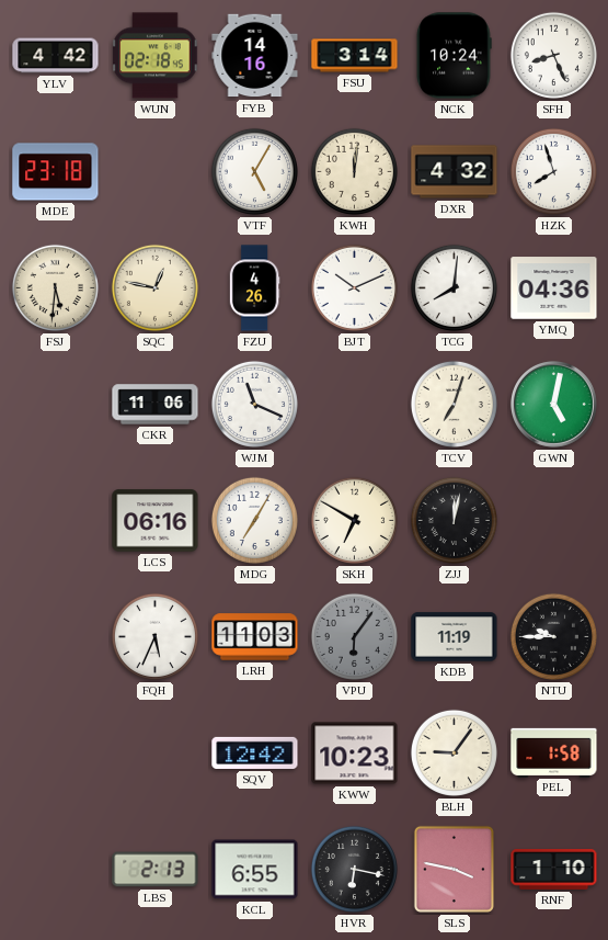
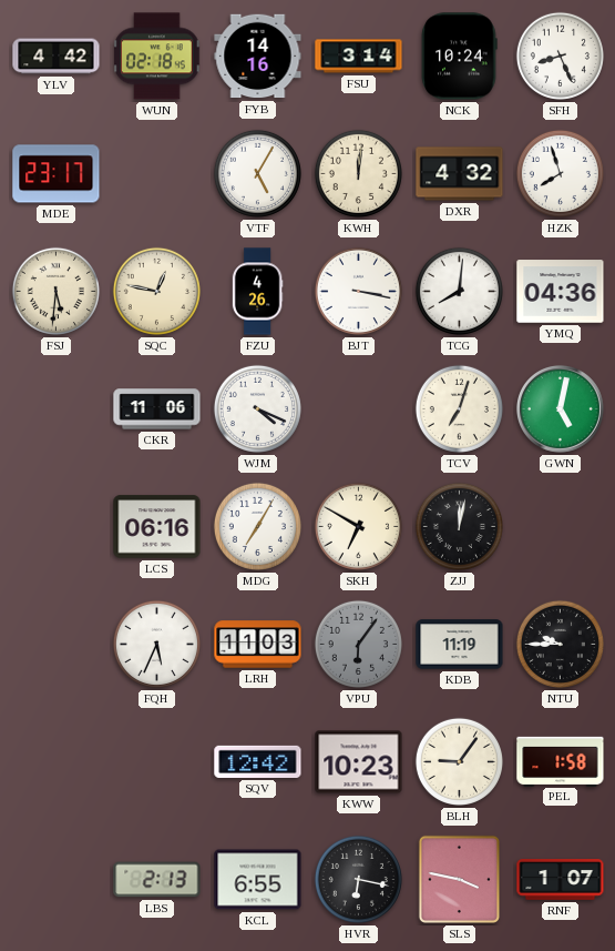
MDE: 23:18 -> 23:17
BJT: 10:11 -> 3:17
WJM: 11:19 -> 4:19
RNF: 1:10 -> 1:07
